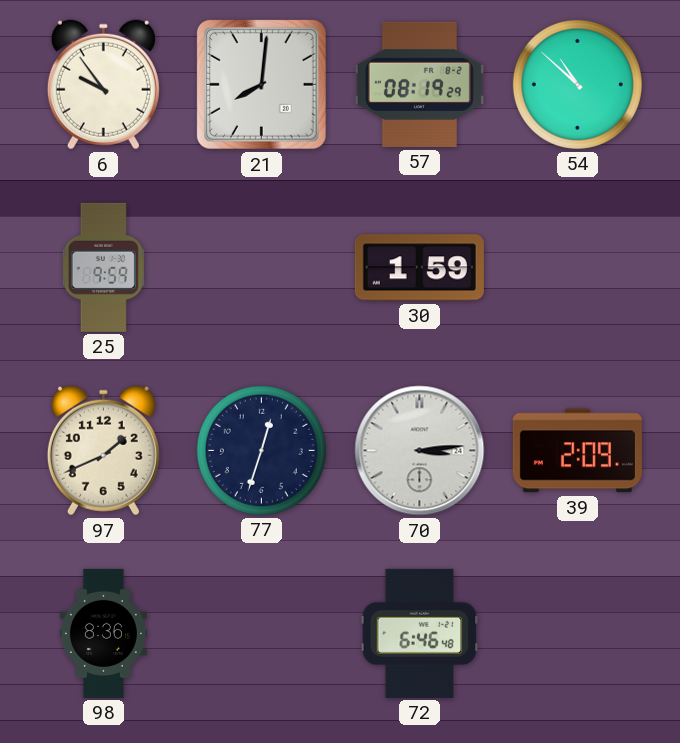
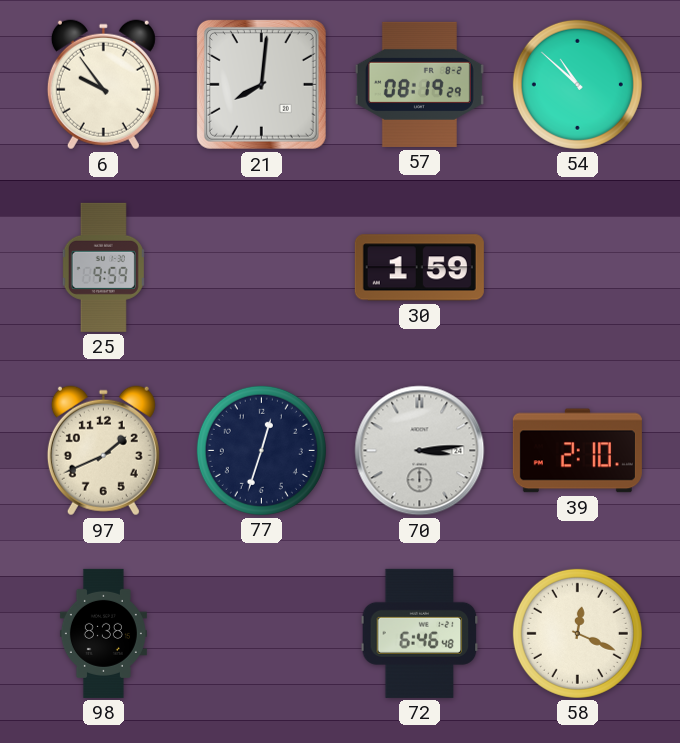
39: 2:09 -> 2:10
98: 8:36 -> 8:38
58: none -> 12:19
